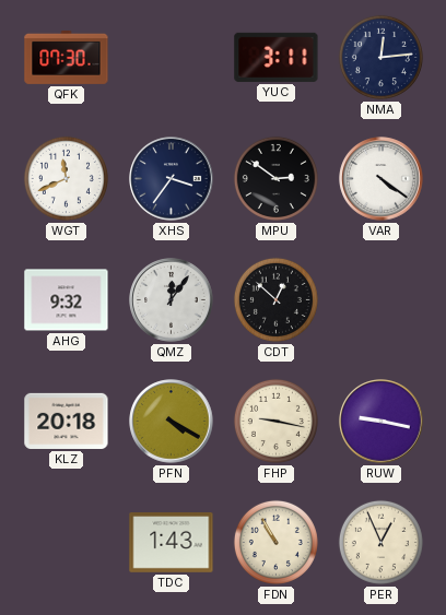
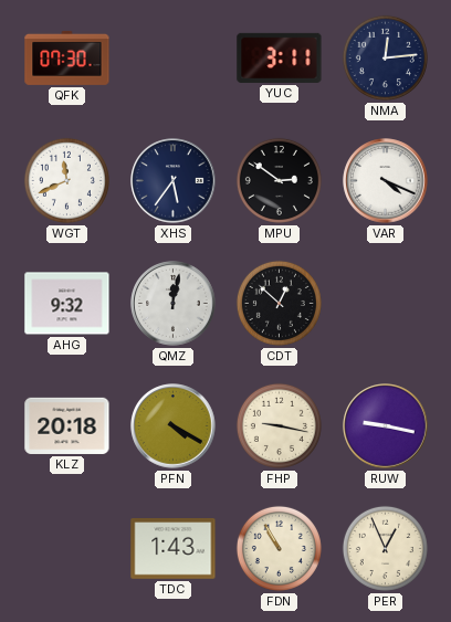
XHS: 3:36 -> 5:36
VAR: 4:21 -> 4:19
QMZ: 12:06 -> 12:02
